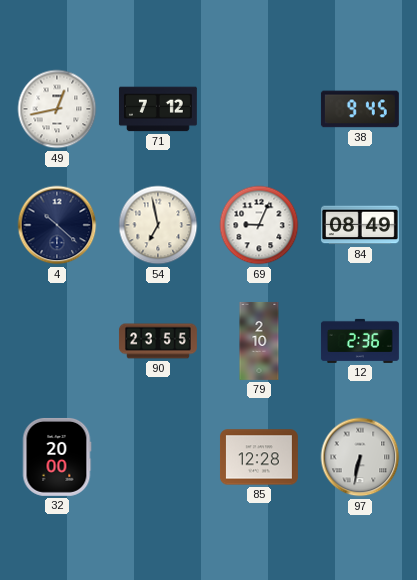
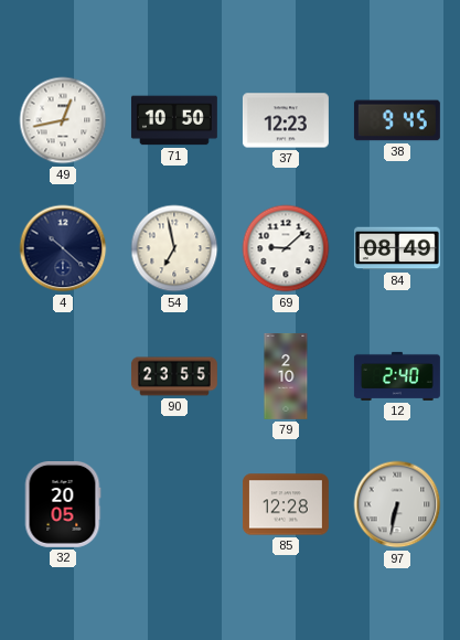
71: 7:12 -> 10:50
37: none -> 12:23
69: 9:04 -> 9:08
12: 2:36 -> 2:40
32: 20:00 -> 20:05
